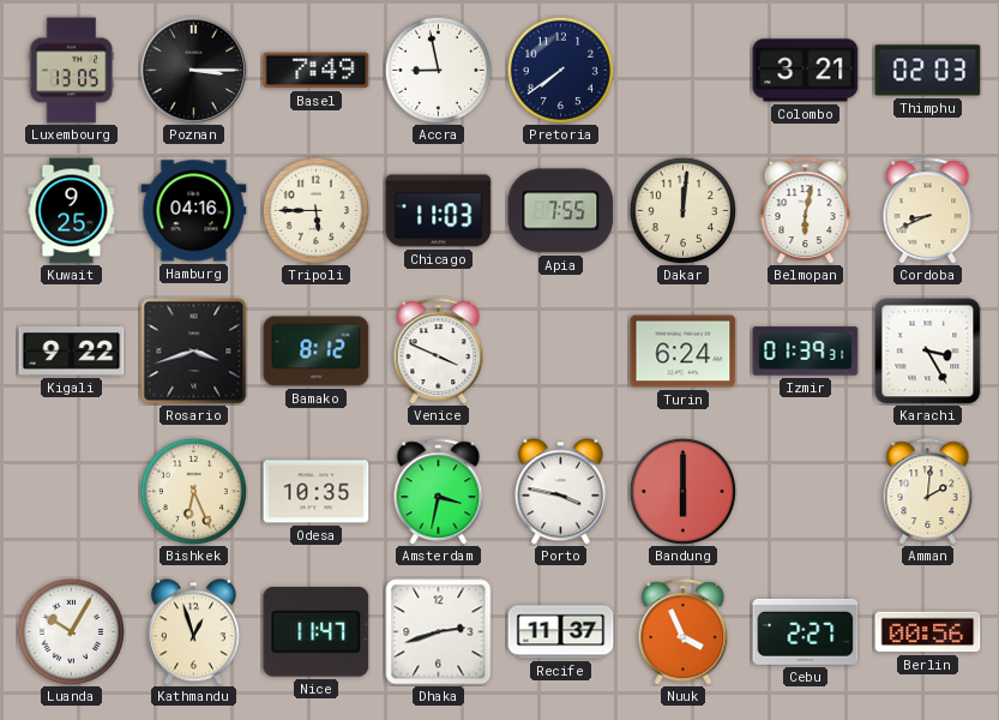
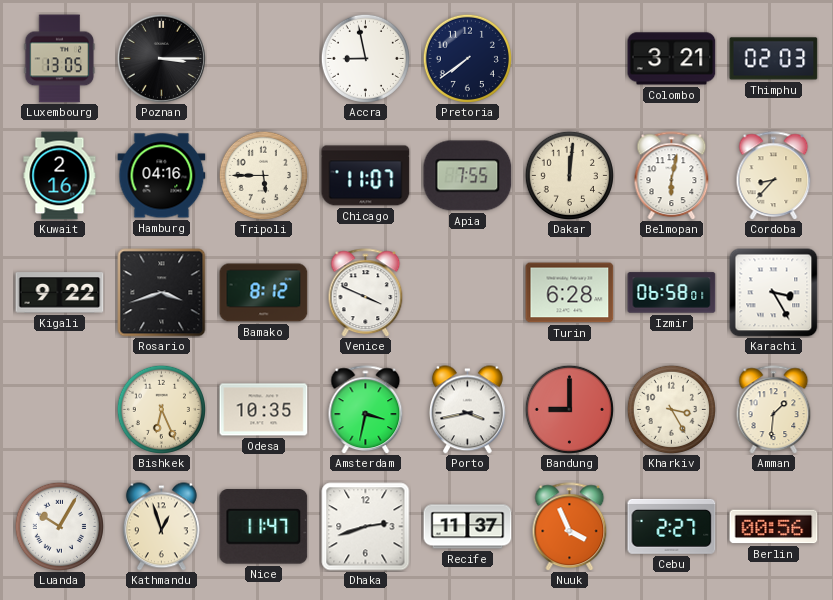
Basel: 7:49 -> none
Kuwait: 9:25 -> 2:16
Chicago: 11:03 -> 11:07
Cordoba: 8:41 -> 8:37
Turin: 6:24 -> 6:28
Izmir: 01:39 -> 06:58
Porto: 3:47 -> 3:43
Bandung: 6:00 -> 9:00
Kharkiv: none -> 3:25
Amman: 2:01 -> 1:31
